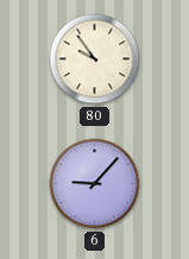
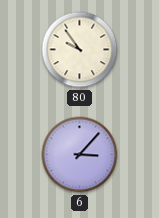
6: 9:07 -> 3:07
